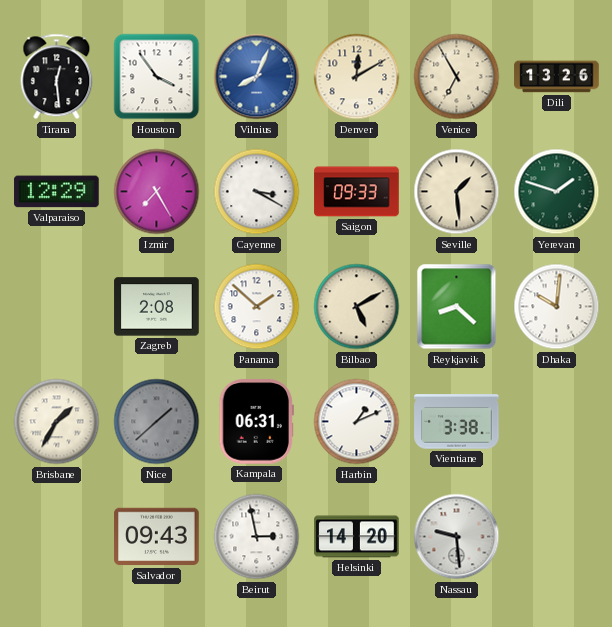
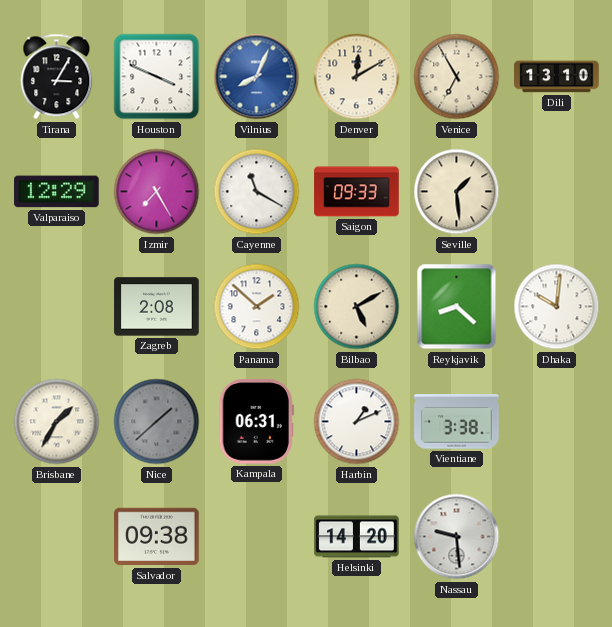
Tirana: 12:29 -> 3:05
Houston: 3:54 -> 3:49
Dili: 13:26 -> 13:10
Cayenne: 3:20 -> 11:20
Yerevan: 1:48 -> none
Salvador: 09:43 -> 09:38
Beirut: 2:58 -> none
